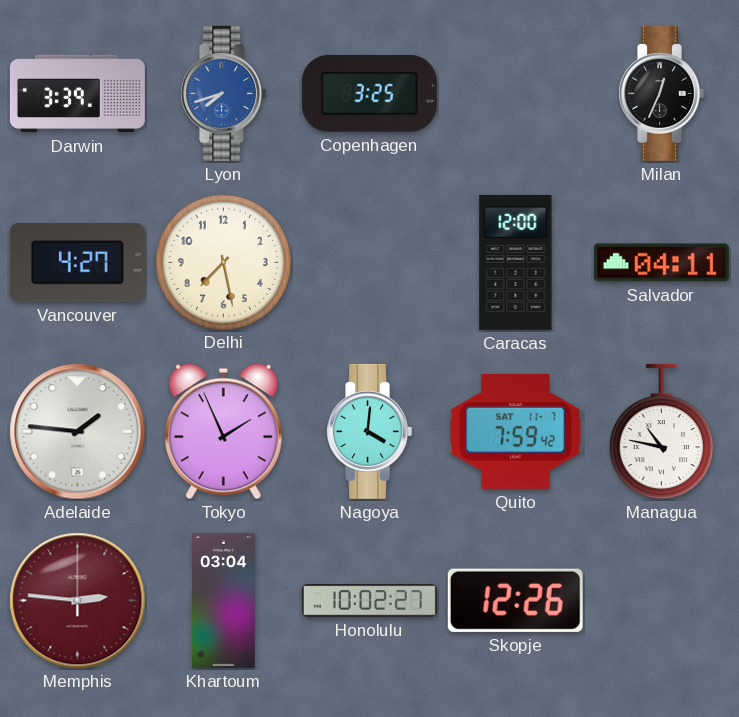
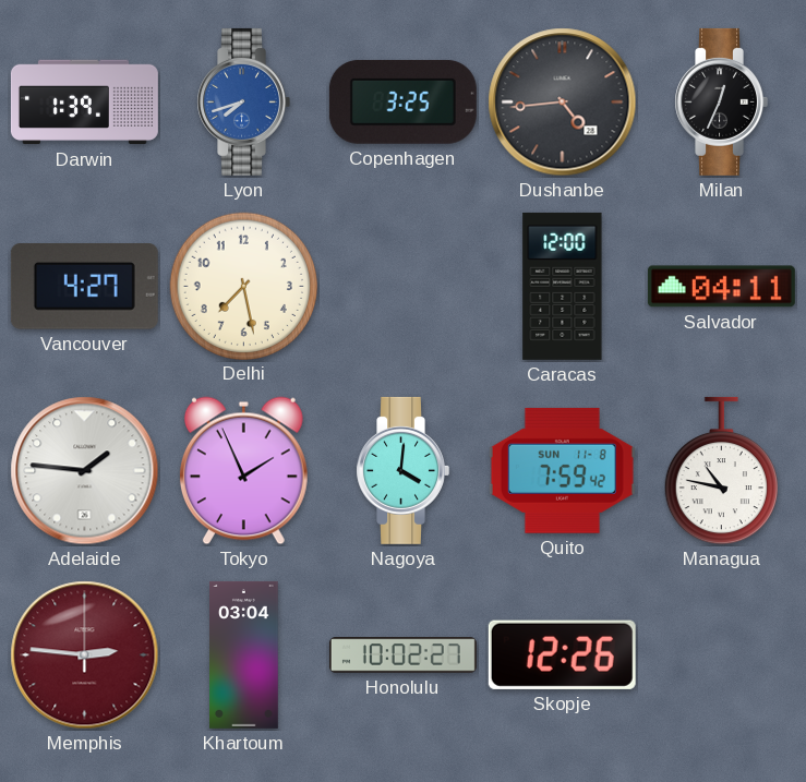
Darwin: 3:39 -> 1:39
Dushanbe: none -> 4:44
Quito date: SAT 11-7 -> SUN 11-8
